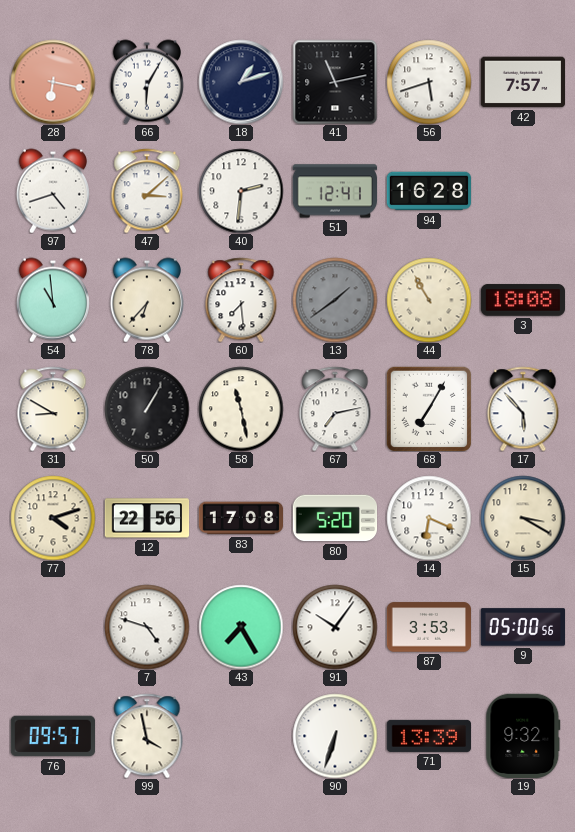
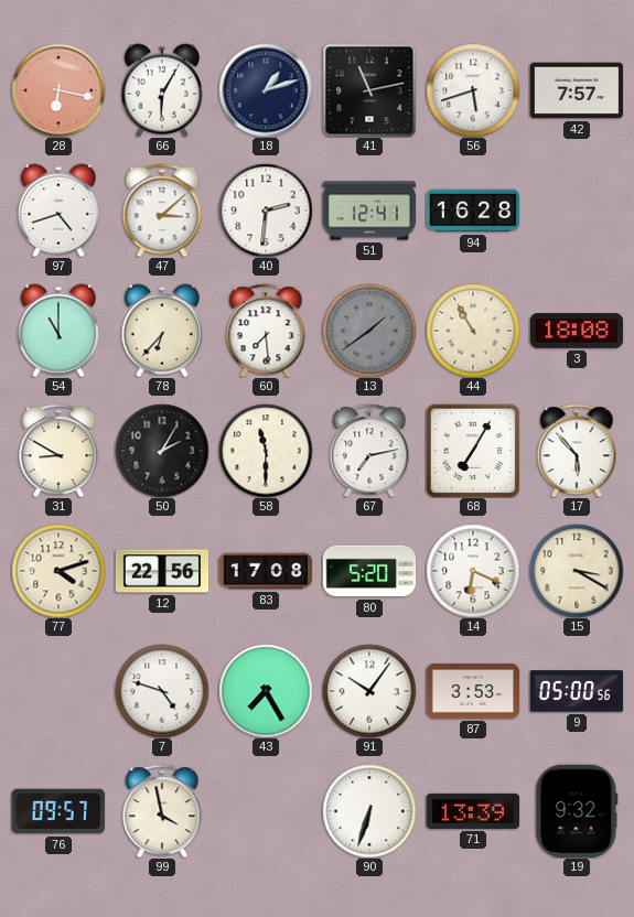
54: 10:59 -> 11:00
50: 1:05 -> 2:05
58: 11:28 -> 11:30
